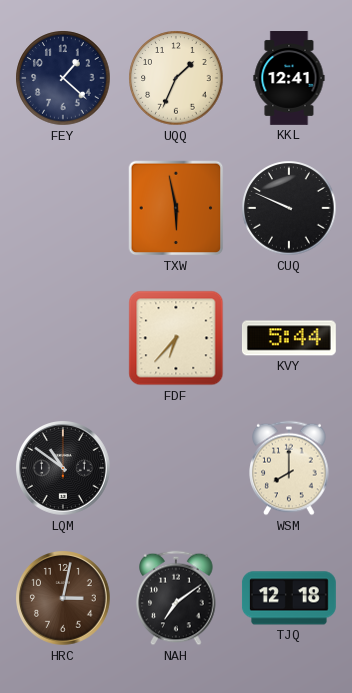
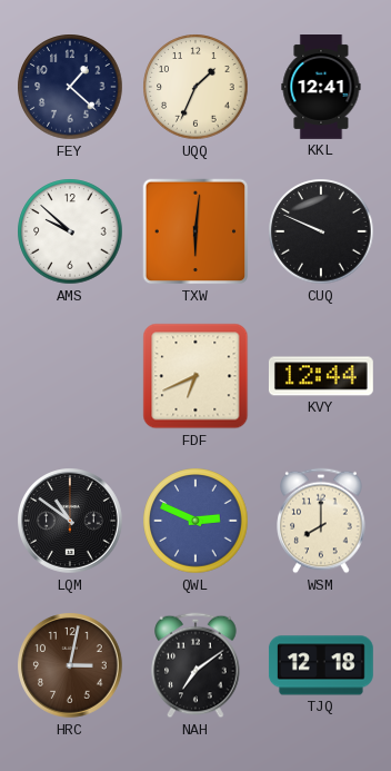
AMS: none -> 9:52
TXW: 5:58 -> 6:01
FDF: 6:37 -> 6:41
KVY: 5:44 -> 12:44
QWL: none -> 2:49
